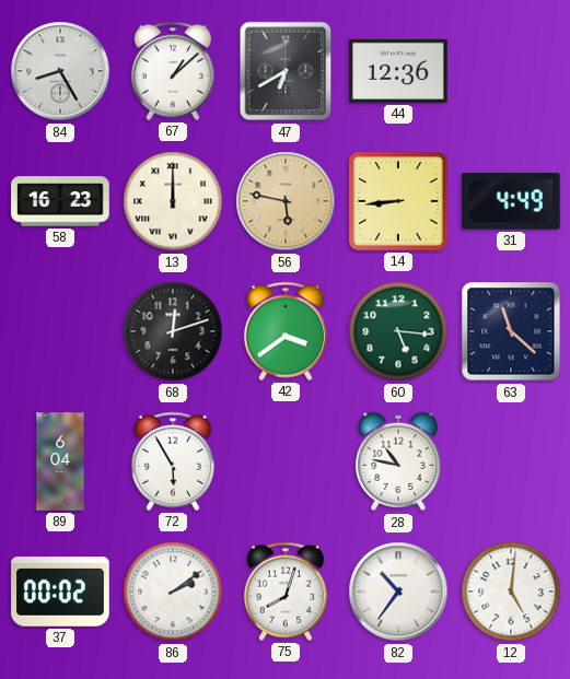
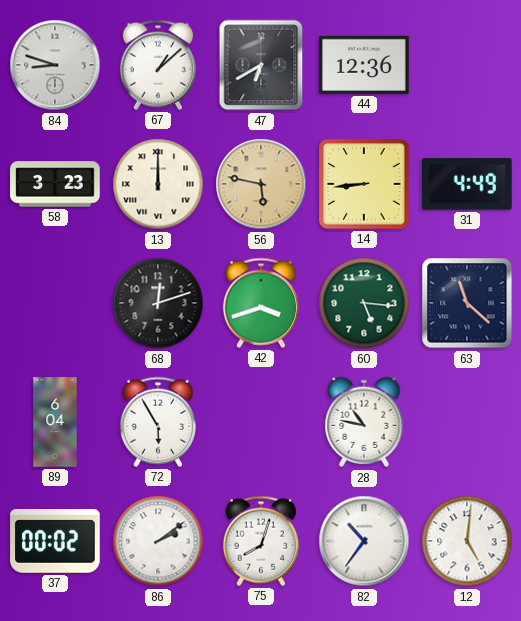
84: 8:25 -> 8:48
58: 16:23 -> 3:23
42: 3:39 -> 3:42
